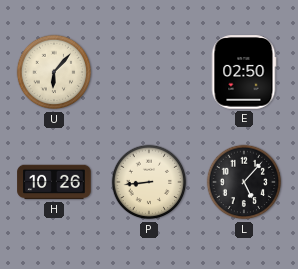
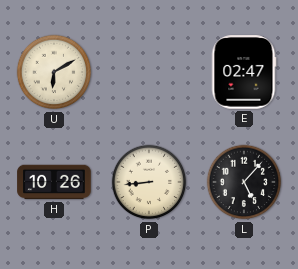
U: 6:07 -> 6:10
E: 02:50 -> 02:47
